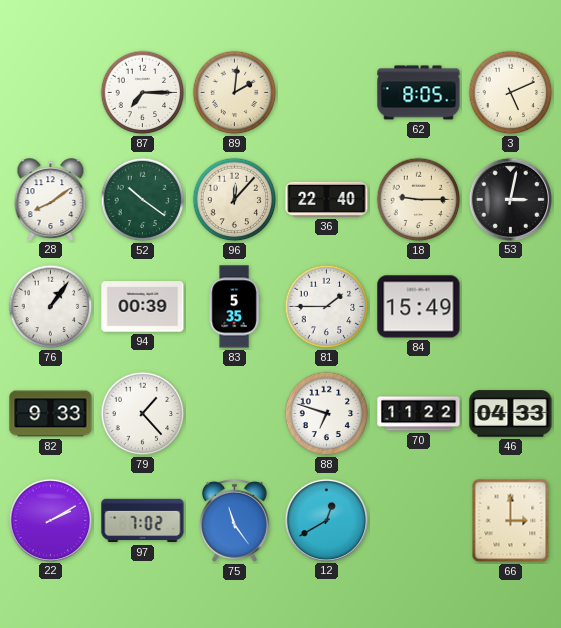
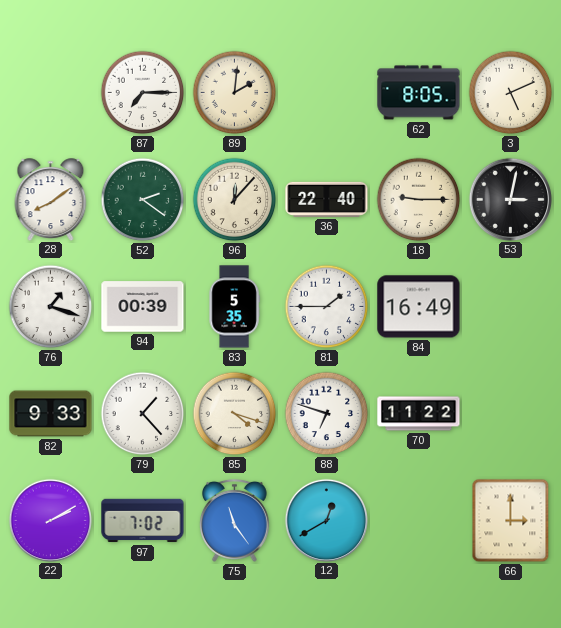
52: 10:21 -> 2:21
76: 1:06 -> 1:18
84: 15:49 -> 16:49
85: none -> 4:18
46: 04:33 -> none
